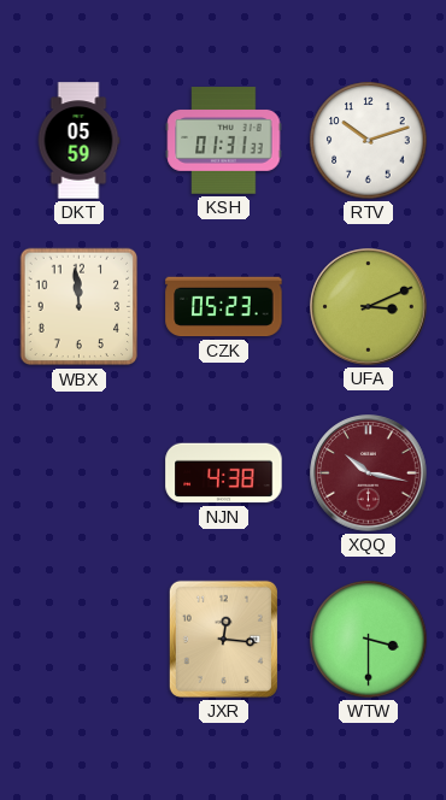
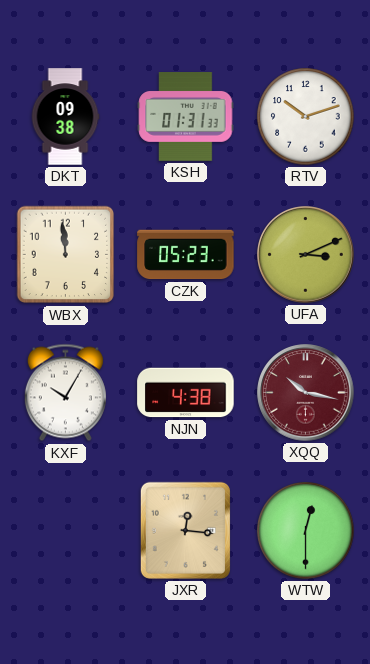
DKT: 05:59 -> 09:38
KXF: none -> 10:05
WTW: 3:30 -> 12:30
